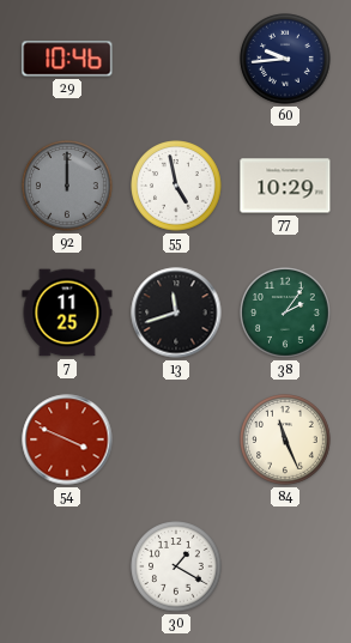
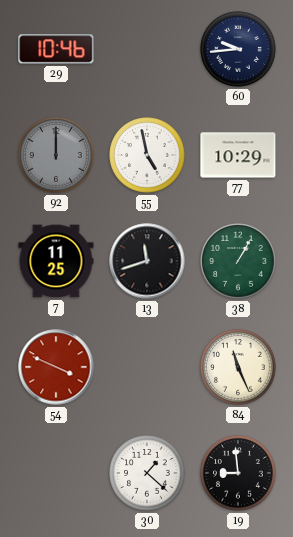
38: 2:06 -> 1:05
30: 1:20 -> 1:22
19: none -> 8:59
